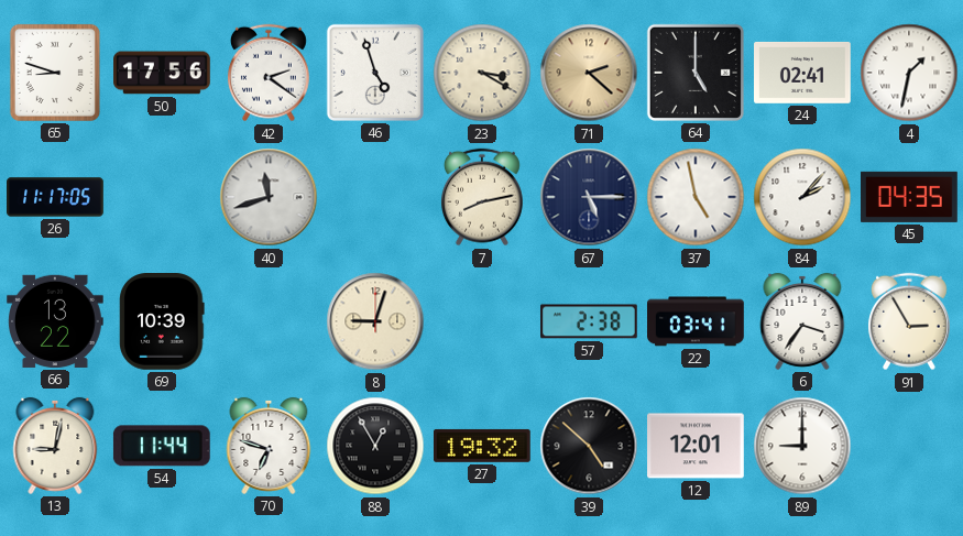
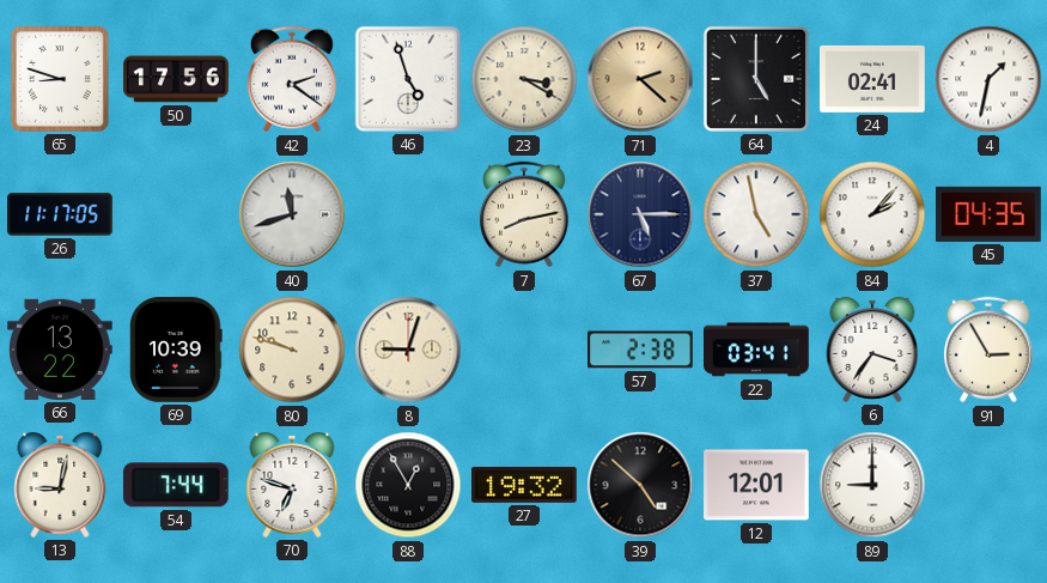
80: none -> 9:48
54: 11:44 -> 7:44
